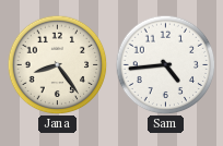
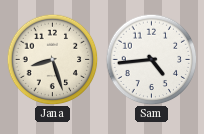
Jana: 8:24 -> 8:27
